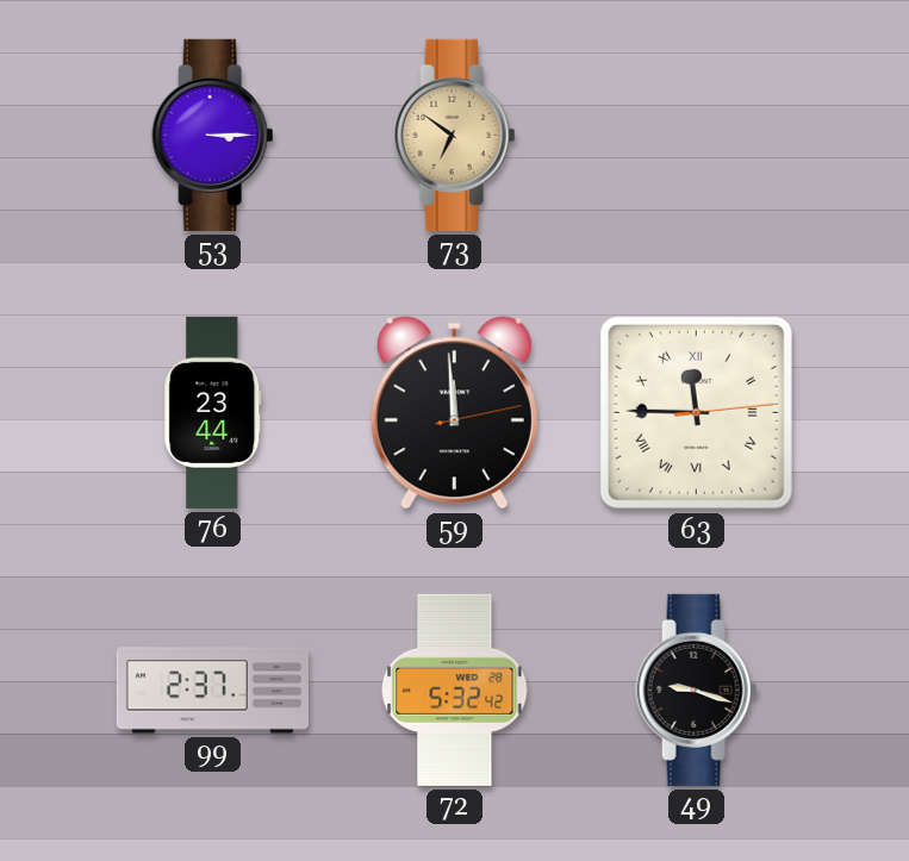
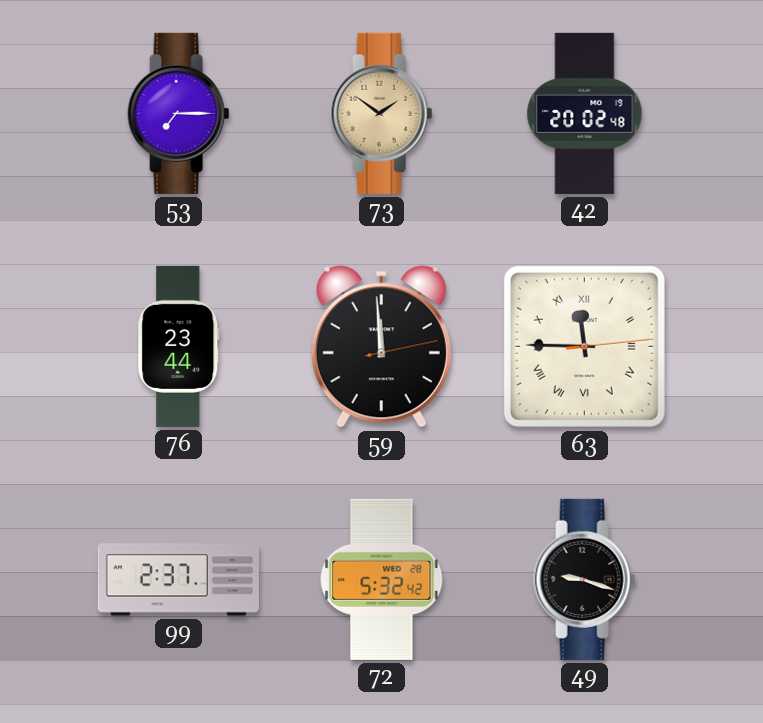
53: 3:15 -> 7:15
73: 6:51 -> 1:51
42: none -> 20:02
